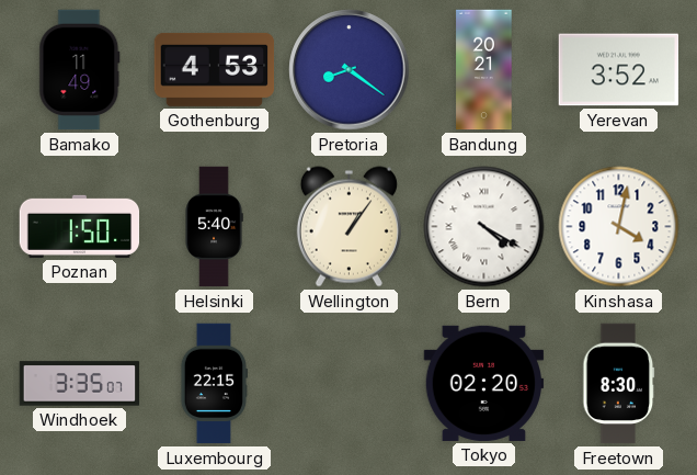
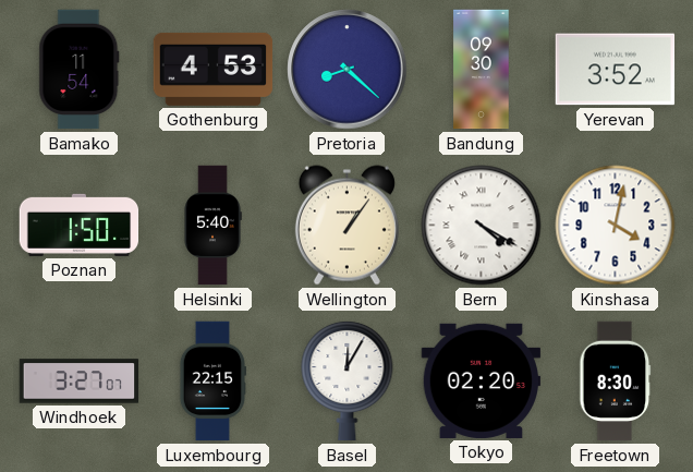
Bamako: 11:49 -> 11:54
Pretoria: 8:21 -> 8:22
Bandung: 20:21 -> 09:30
Windhoek: 3:35 -> 3:27
Basel: none -> 12:05
